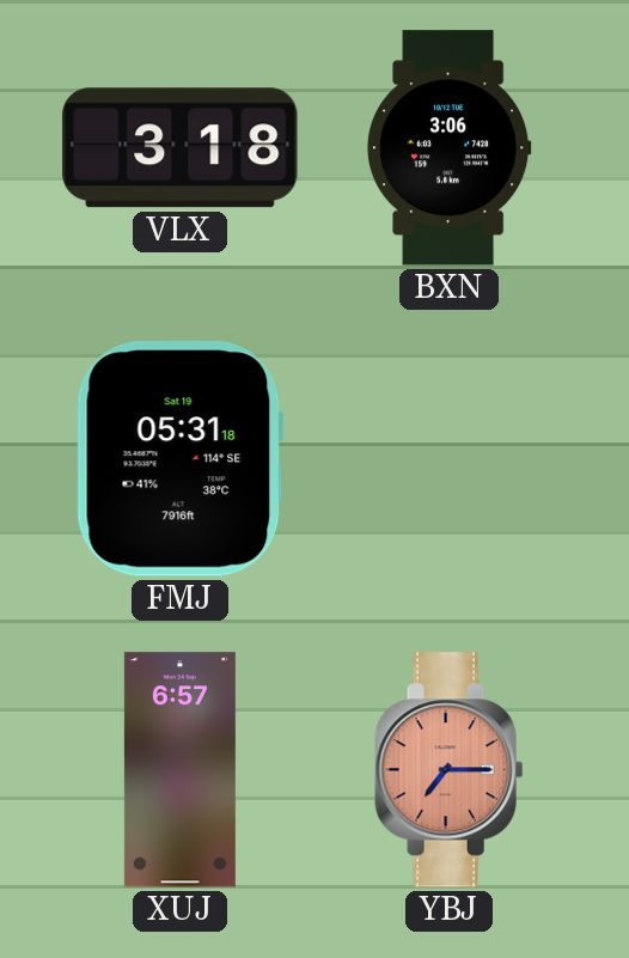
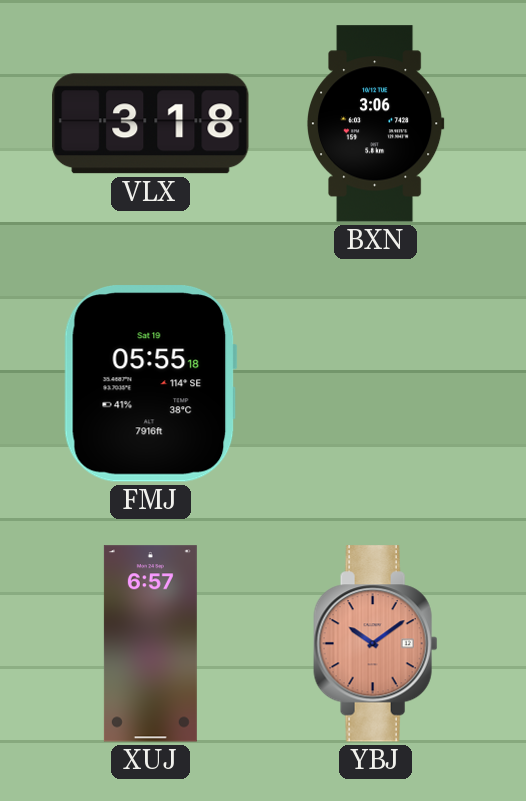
FMJ: 05:31 -> 05:55
YBJ: 7:15 -> 10:09
